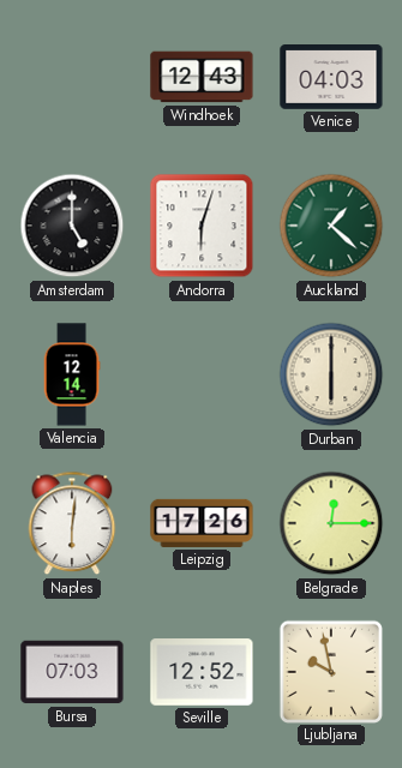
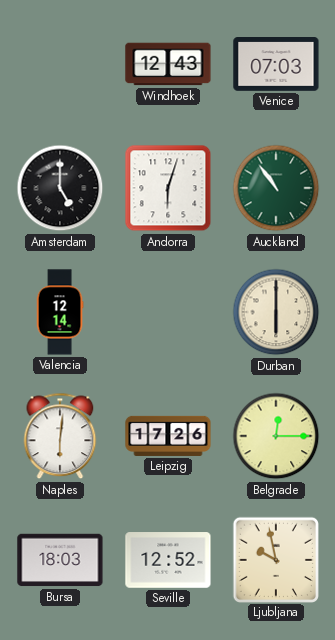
Venice: 04:03 -> 07:03
Auckland: 1:22 -> 10:54
Bursa: 07:03 -> 18:03
